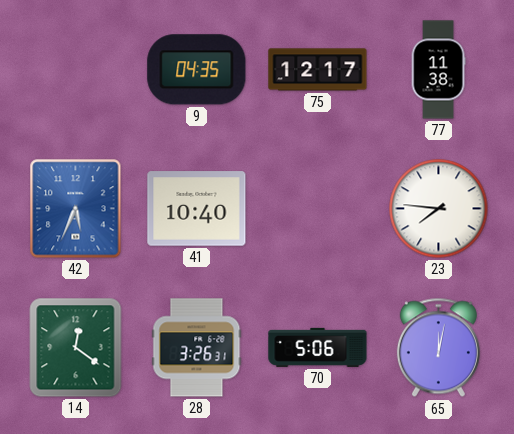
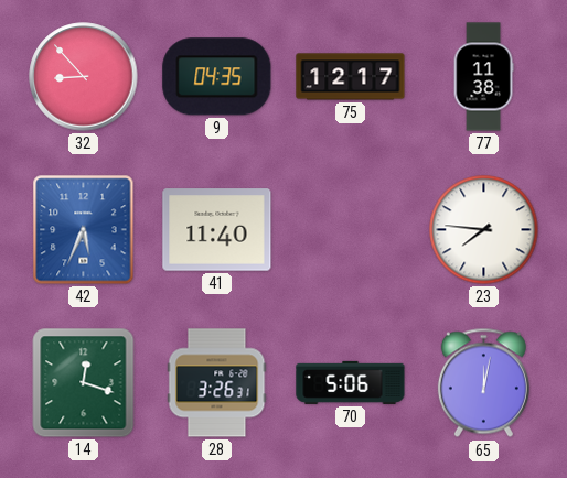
32: none -> 8:53
41: 10:40 -> 11:40
14: 12:21 -> 12:18
